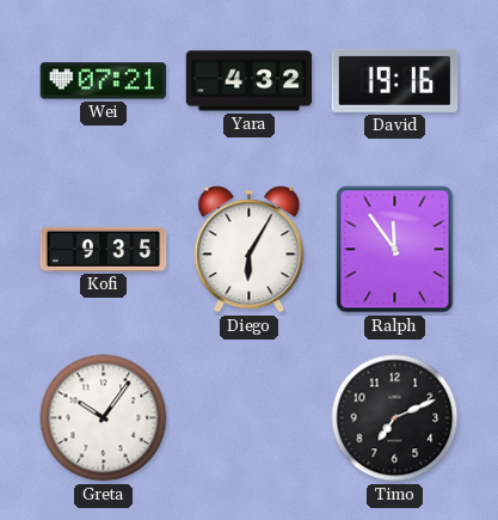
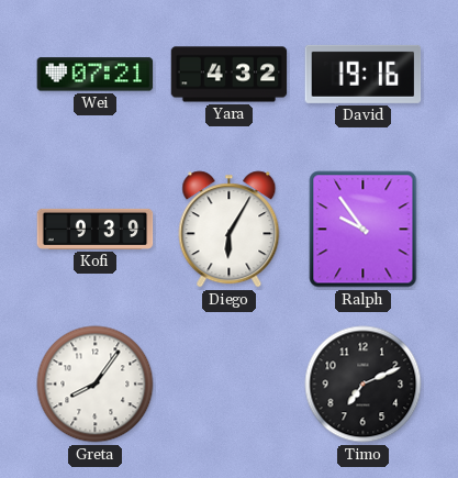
Kofi: 9:35 -> 9:39
Ralph: 11:54 -> 9:54
Greta: 10:06 -> 8:06
